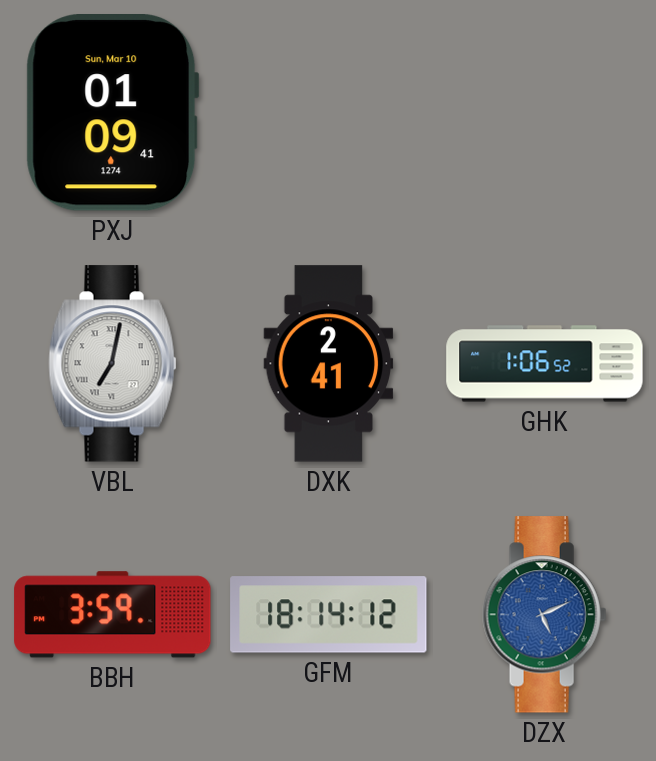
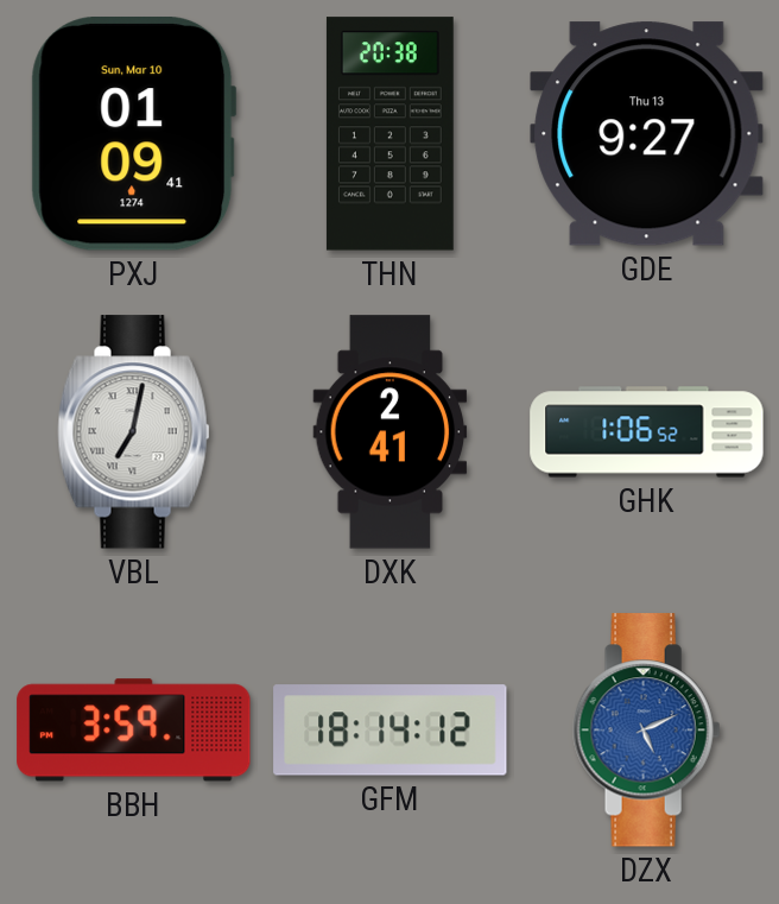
THN: none -> 20:38
GDE: none -> 9:27
